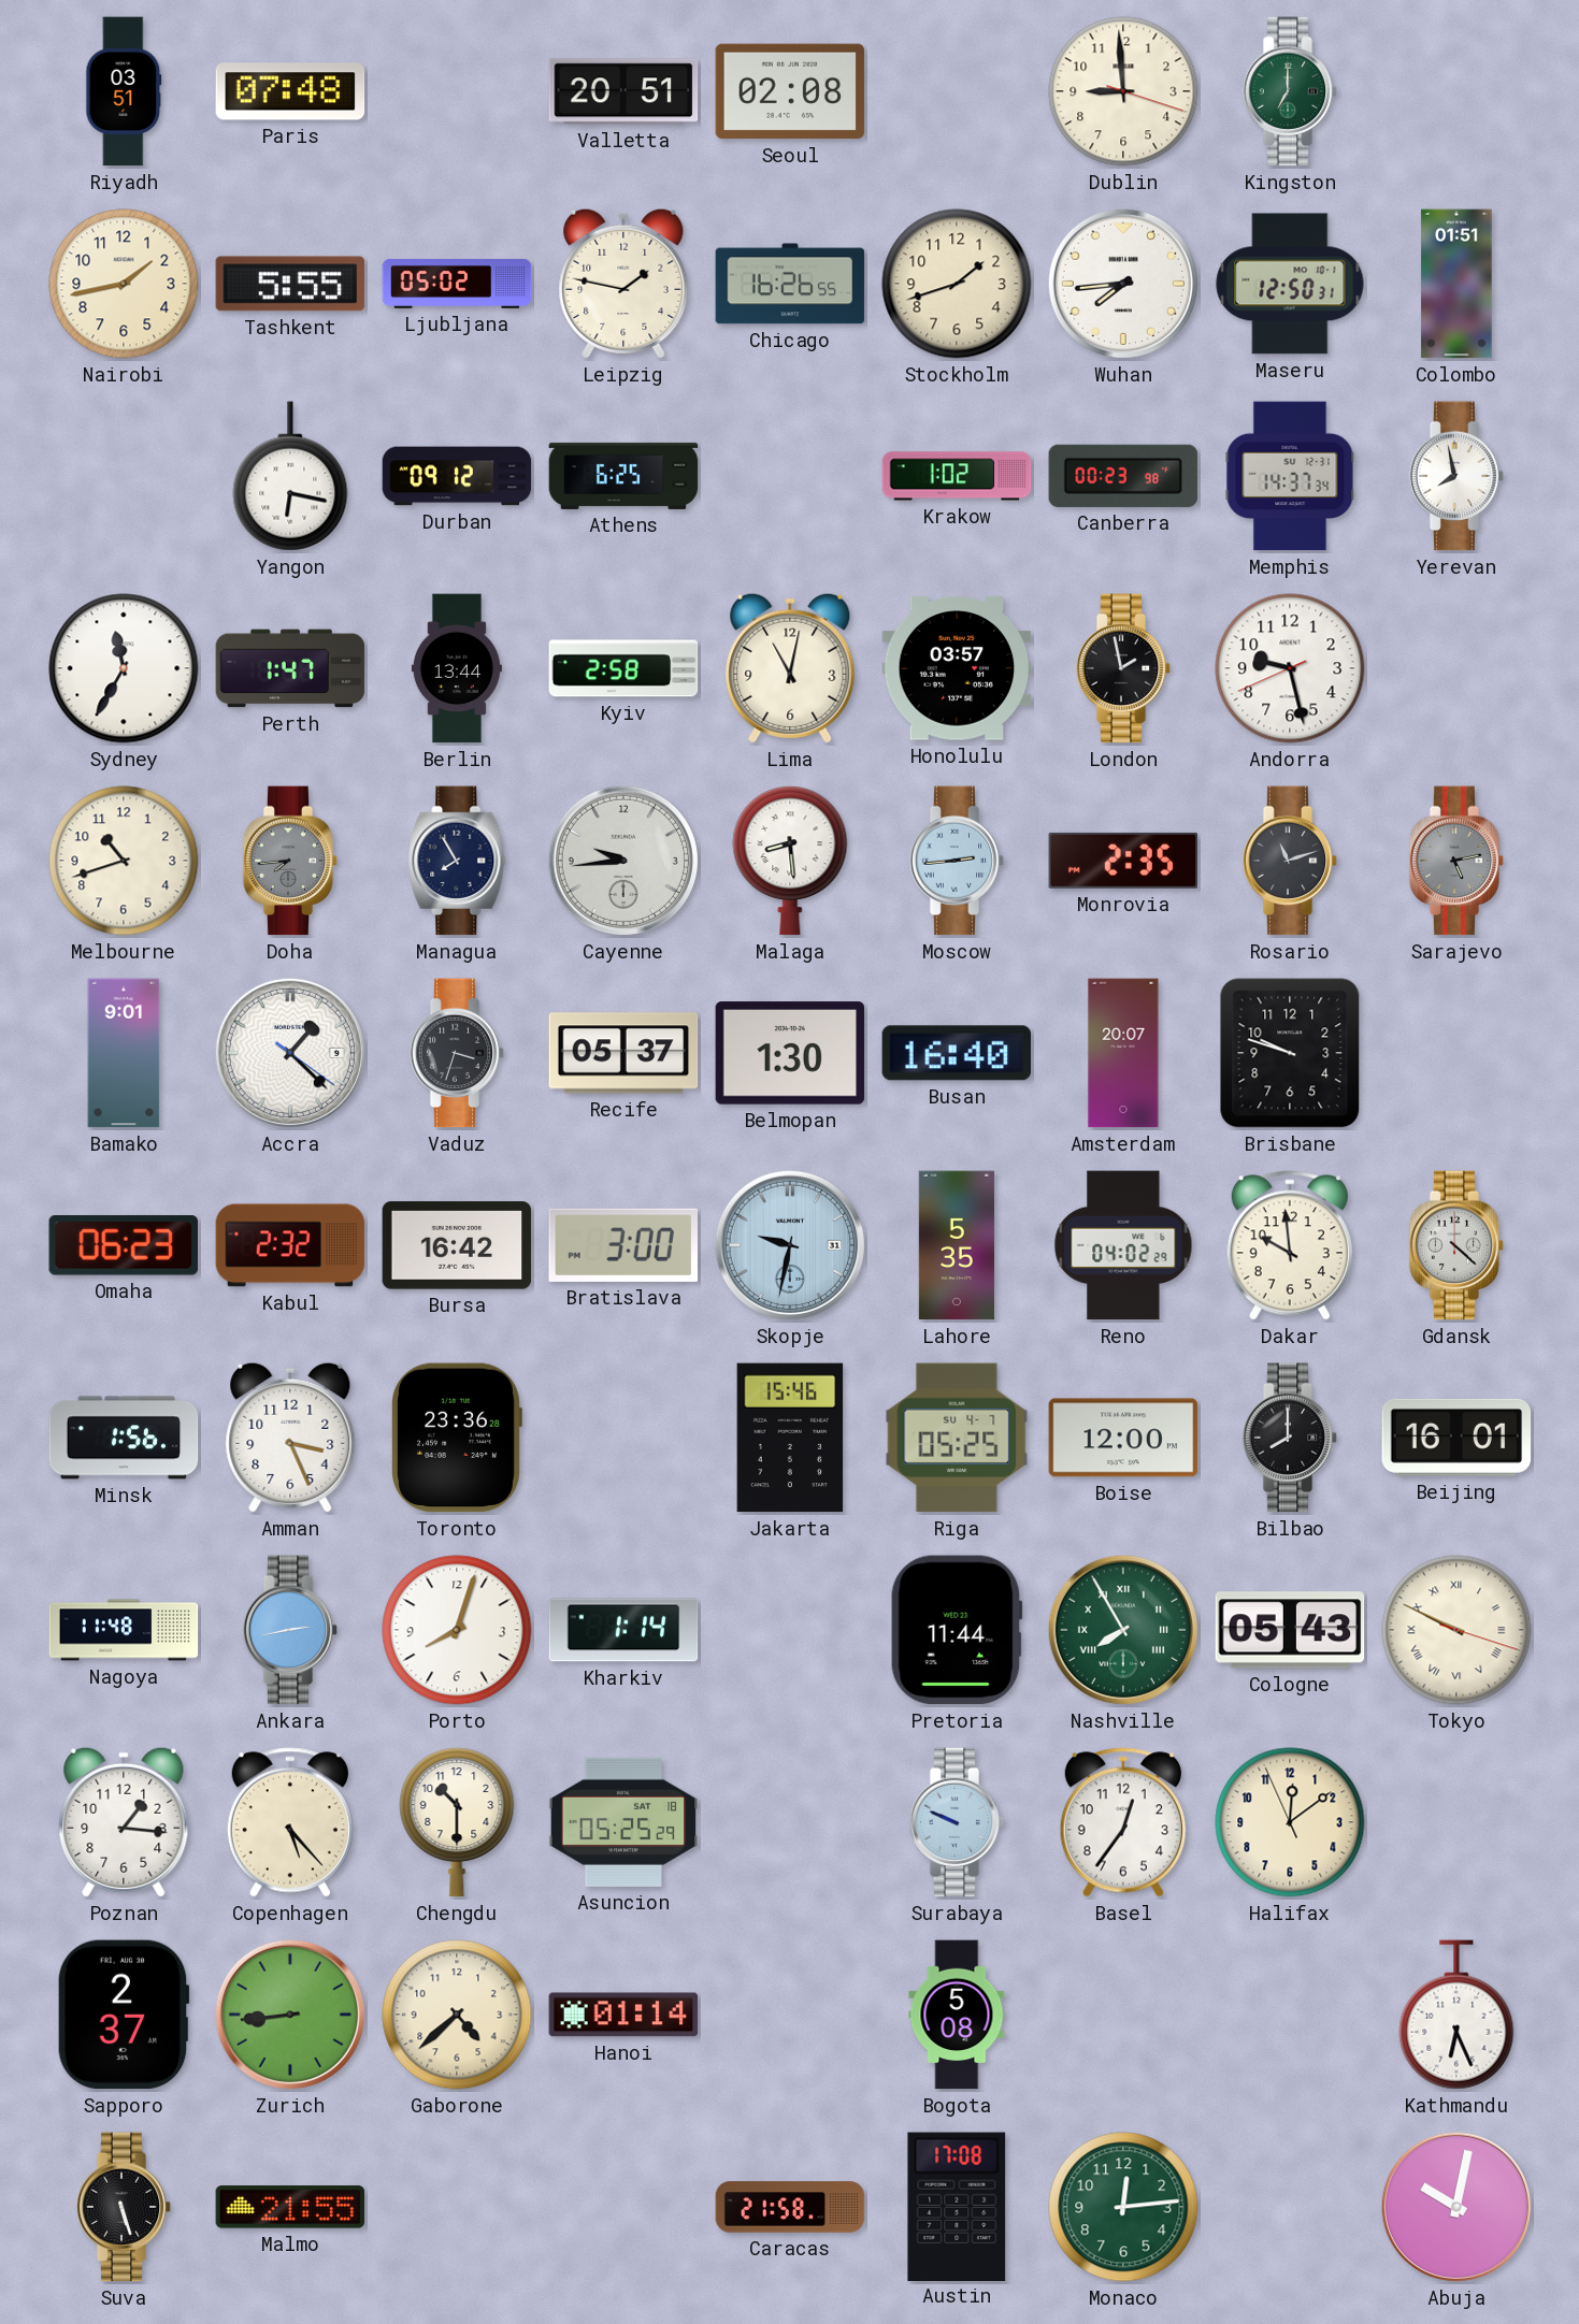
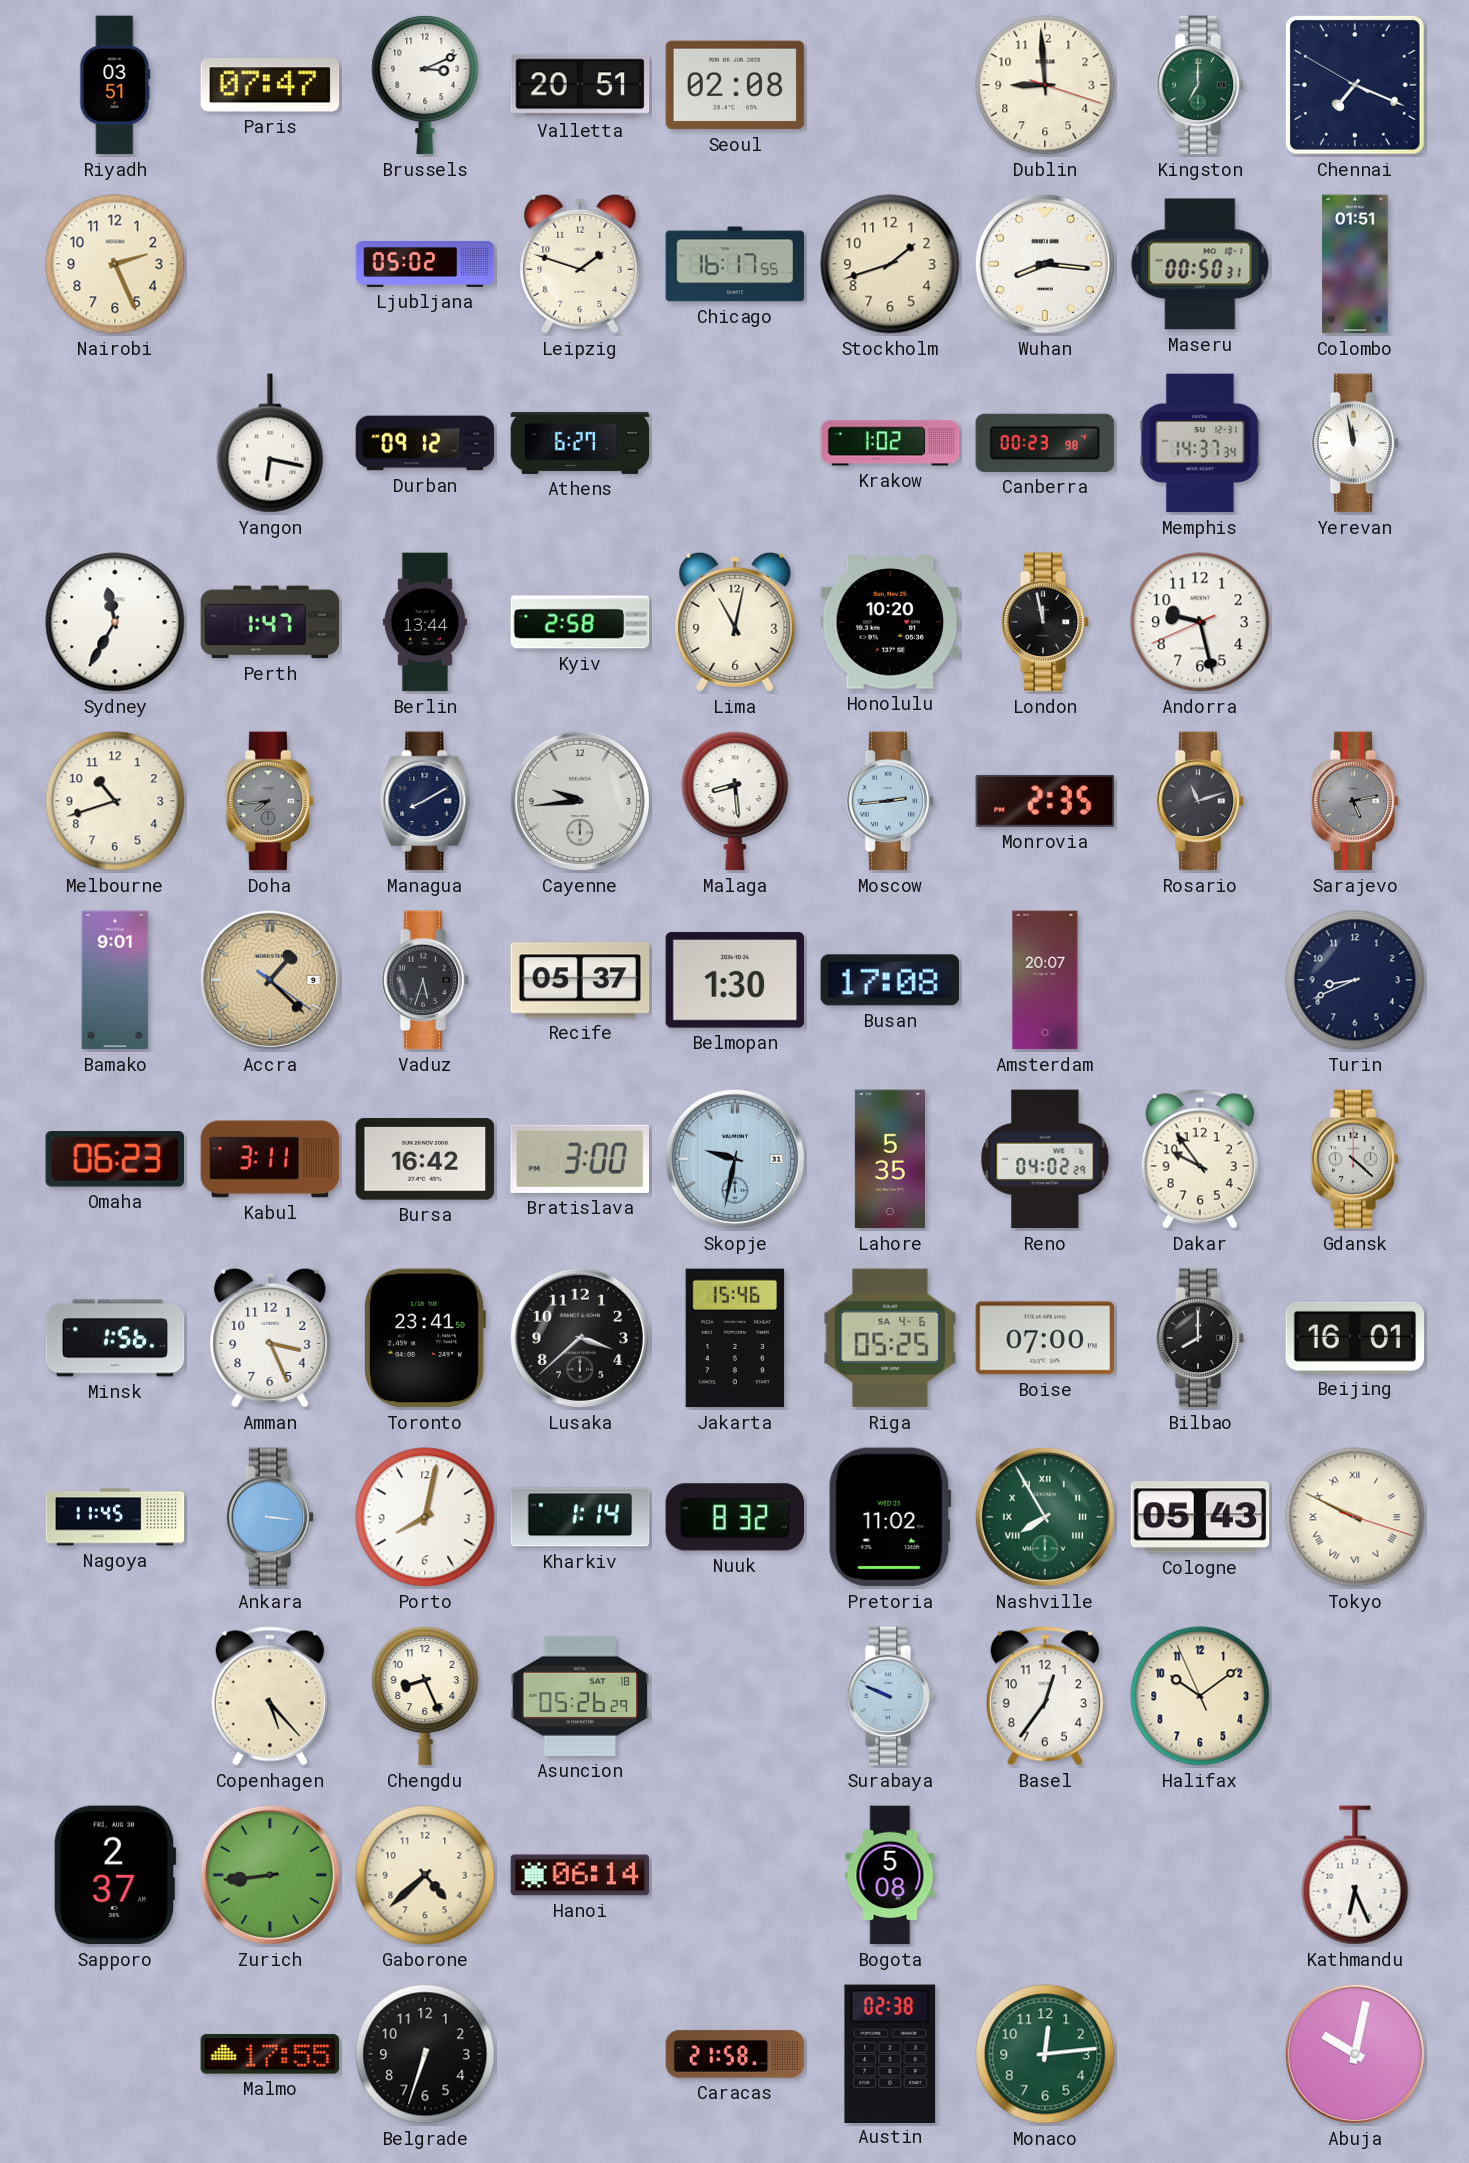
Paris: 07:48 -> 07:47
Brussels: none -> 3:11
Chennai: none -> 7:18
Nairobi: 1:43 -> 2:26
Tashkent: 5:55 -> none
Leipzig: 1:47 -> 1:48
Chicago: 16:26 -> 16:17
Wuhan: 7:44 -> 8:16
Maseru: 12:50 -> 00:50
Athens: 6:25 -> 6:27
Yerevan: 7:58 -> 11:58
Honolulu: 03:57 -> 10:20
London: 1:58 -> 11:58
Managua: 7:55 -> 8:10
Accra dial: white -> champagne
Vaduz: 3:33 -> 5:33
Busan: 16:40 -> 17:08
Brisbane: 9:48 -> none
Turin: none -> 8:41
Kabul: 2:32 -> 3:11
Dakar: 9:59 -> 9:54
Toronto: 23:36 -> 23:41
Lusaka: none -> 3:38
Riga date: SU 4-7 -> SA 4-6
Boise: 12:00 -> 07:00
Nagoya: 11:48 -> 11:45
Ankara: 2:43 -> 3:16
Porto: 8:03 -> 8:02
Nuuk: none -> 8:32
Pretoria: 11:44 -> 11:02
Poznan: 1:16 -> none
Chengdu: 10:30 -> 8:26
Asuncion: 05:25 -> 05:26
Halifax: 12:08 -> 10:08
Hanoi: 01:14 -> 06:14
Suva: 5:27 -> none
Malmo: 21:55 -> 17:55
Belgrade: none -> 6:33
Austin: 17:08 -> 02:38
